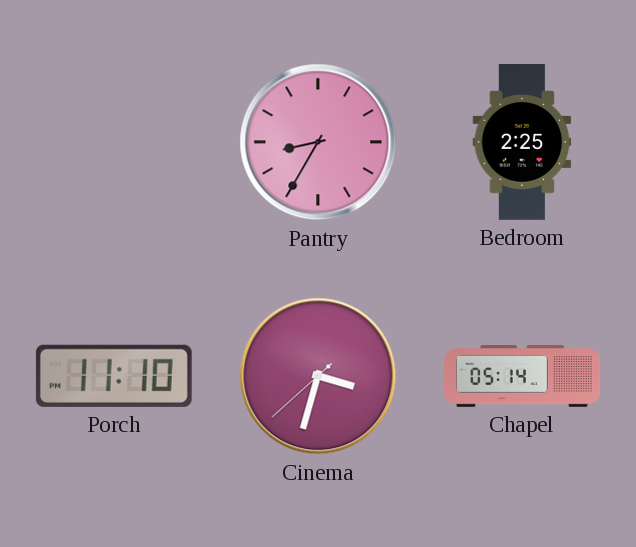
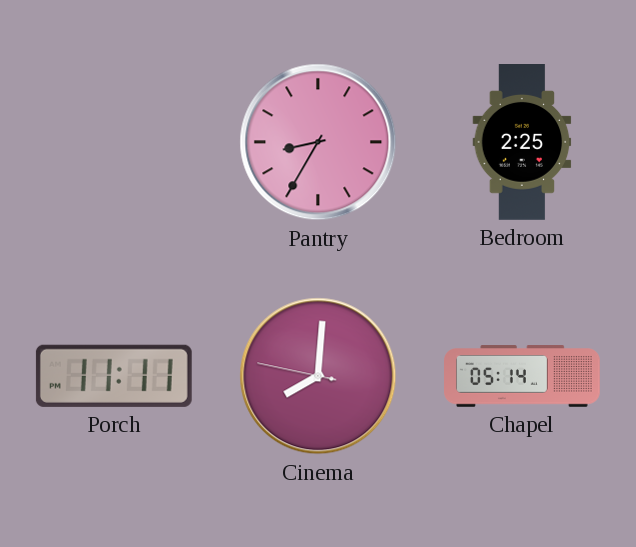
Porch: 11:10 -> 11:11
Cinema: 3:32 -> 8:00
